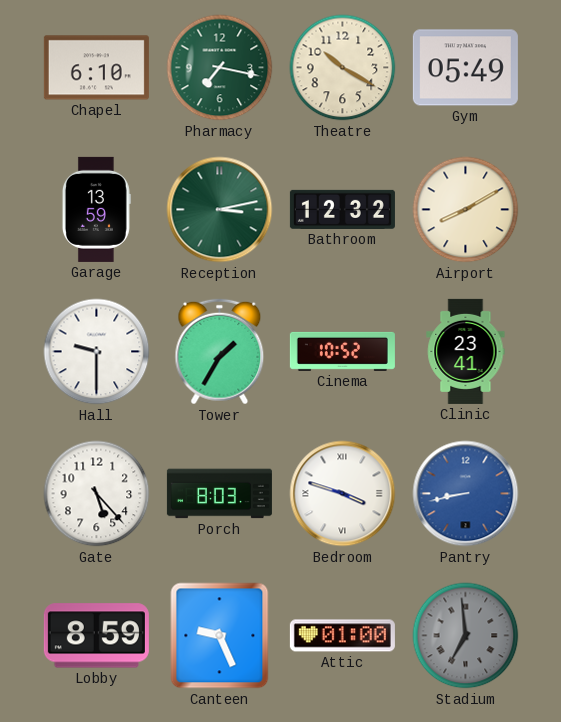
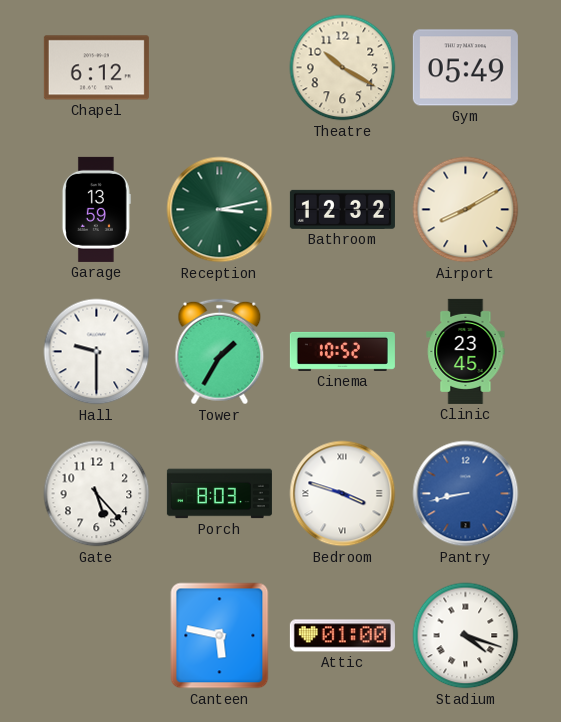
Chapel: 6:10 -> 6:12
Pharmacy: 7:17 -> none
Clinic: 23:41 -> 23:45
Lobby: 8:59 -> none
Canteen: 9:26 -> 5:47
Stadium: 6:59 -> 4:18
Stadium dial: grey -> white
